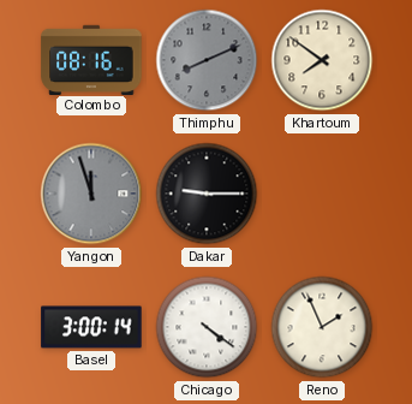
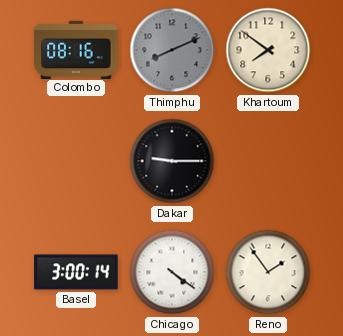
Yangon: 11:57 -> none
Reno: 1:56 -> 1:54
